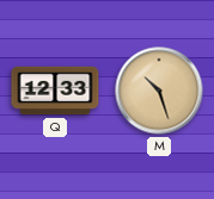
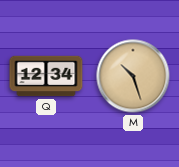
Q: 12:33 -> 12:34
